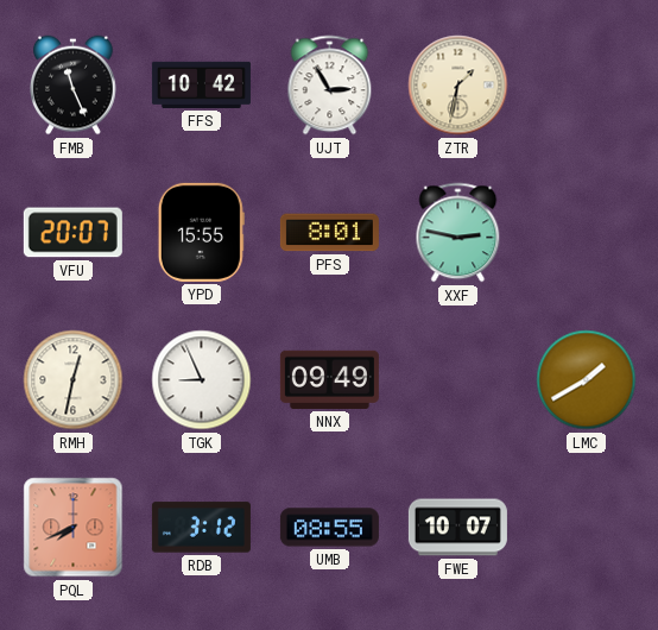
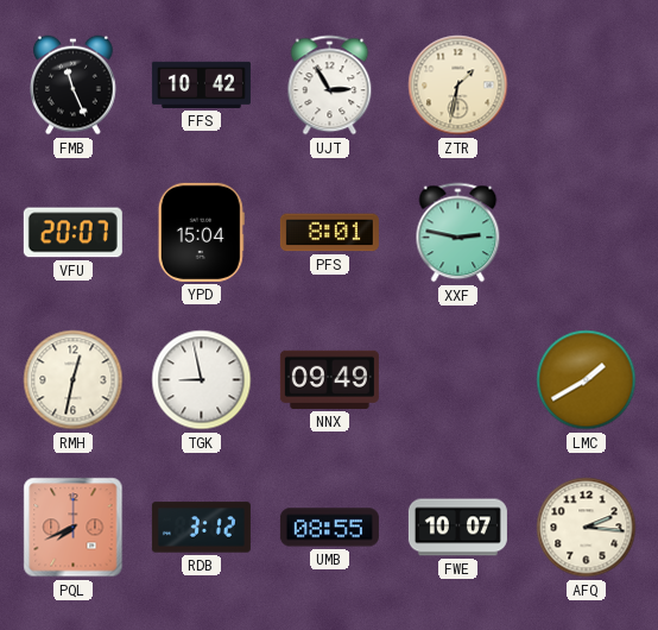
YPD: 15:55 -> 15:04
TGK: 8:56 -> 8:58
AFQ: none -> 2:16
